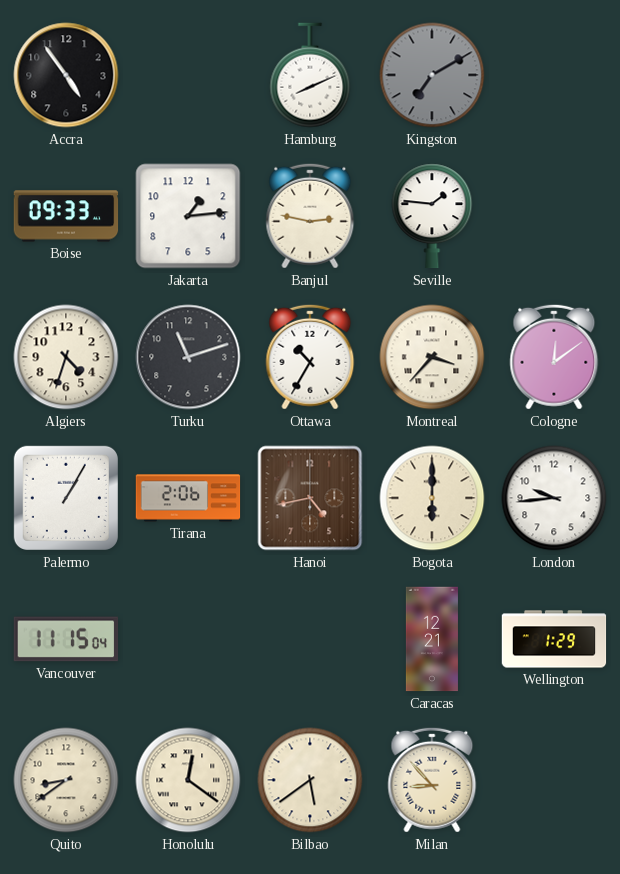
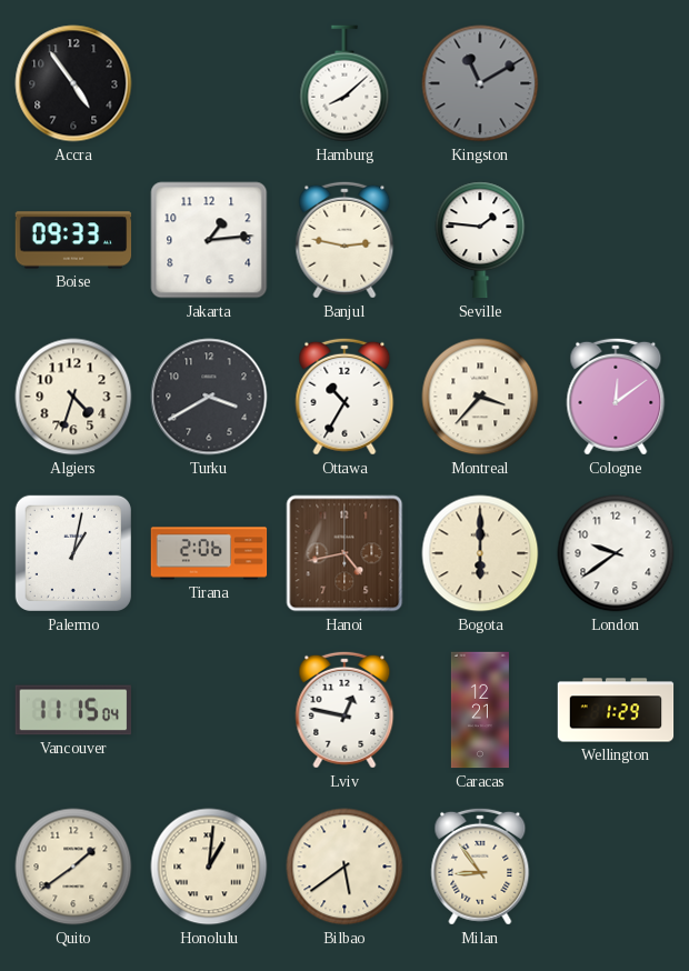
Hamburg: 8:11 -> 8:08
Kingston: 7:10 -> 11:10
Turku: 11:12 -> 3:40
Palermo: 1:05 -> 1:02
London: 9:44 -> 9:39
Lviv: none -> 12:47
Quito: 8:39 -> 1:39
Honolulu: 12:21 -> 1:01
Milan: 8:53 -> 8:54
